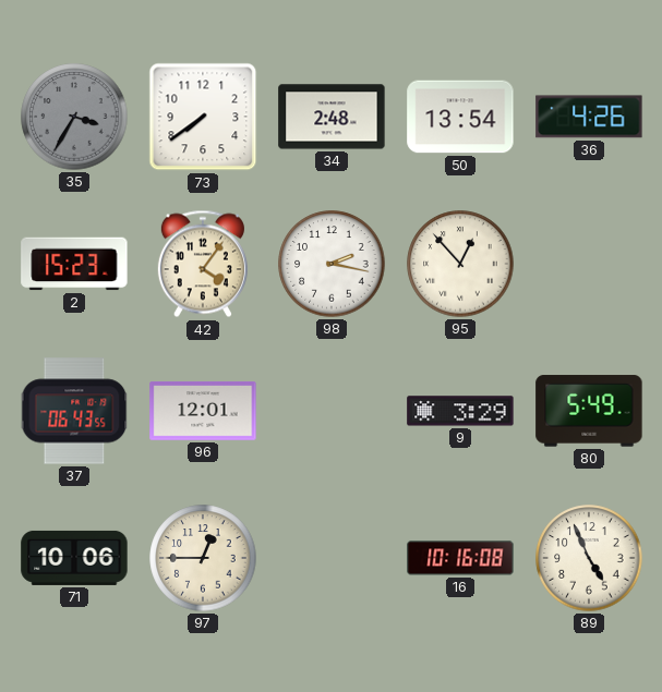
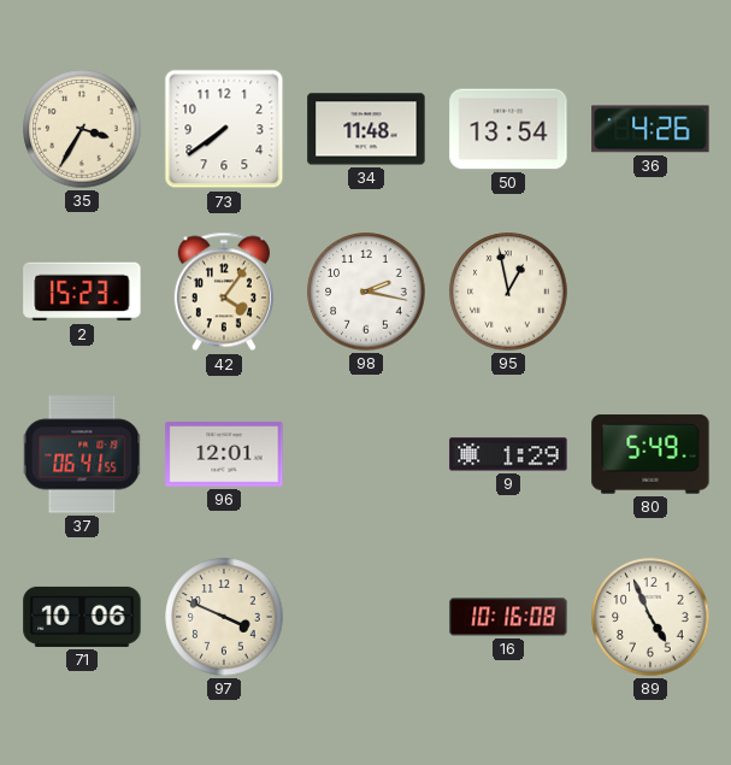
35 dial: grey -> cream
34: 2:48 -> 11:48
95: 12:53 -> 12:58
37: 06:43 -> 06:41
9: 3:29 -> 1:29
97: 12:45 -> 3:49
